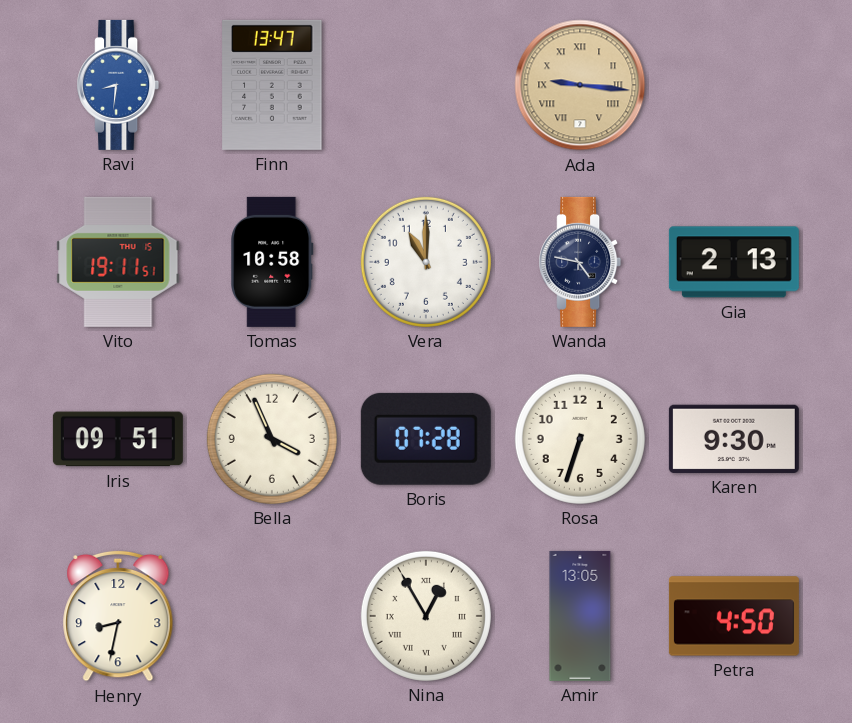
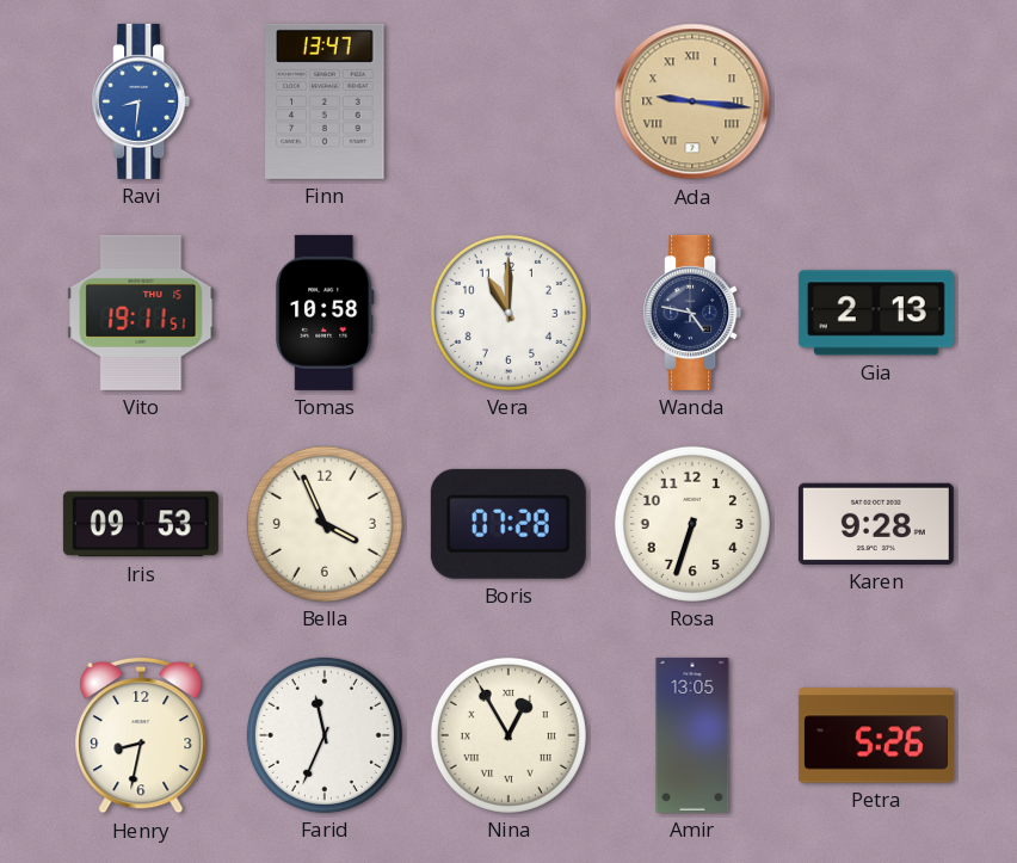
Iris: 09:51 -> 09:53
Karen: 9:30 -> 9:28
Farid: none -> 11:34
Petra: 4:50 -> 5:26
